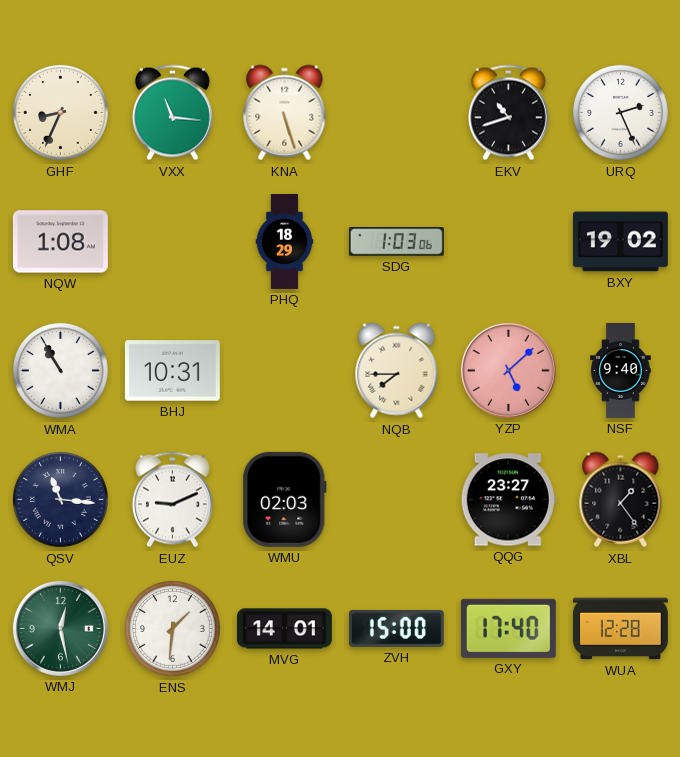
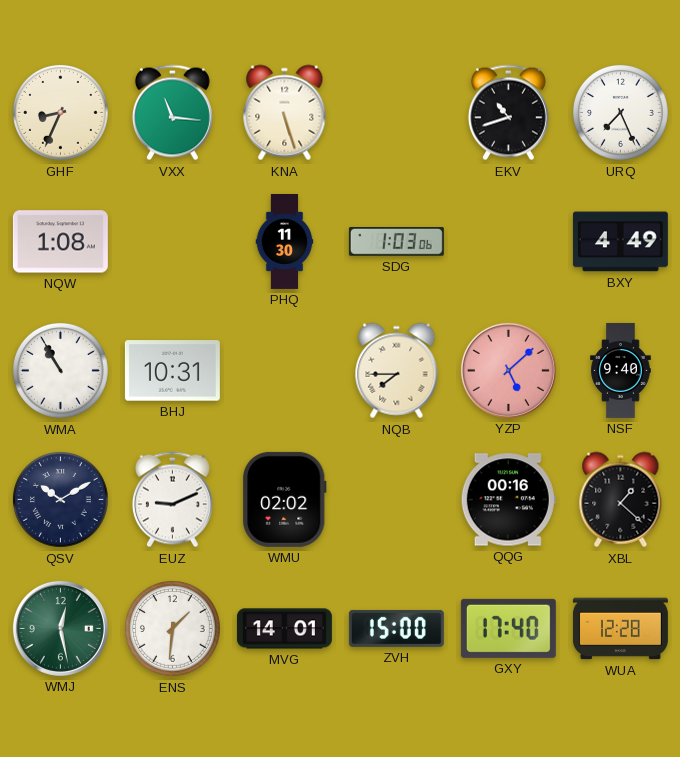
URQ: 2:26 -> 7:26
PHQ: 18:29 -> 11:30
BXY: 19:02 -> 4:49
QSV: 11:16 -> 10:10
WMU: 02:03 -> 02:02
QQG: 23:27 -> 00:16
XBL: 1:24 -> 1:22
